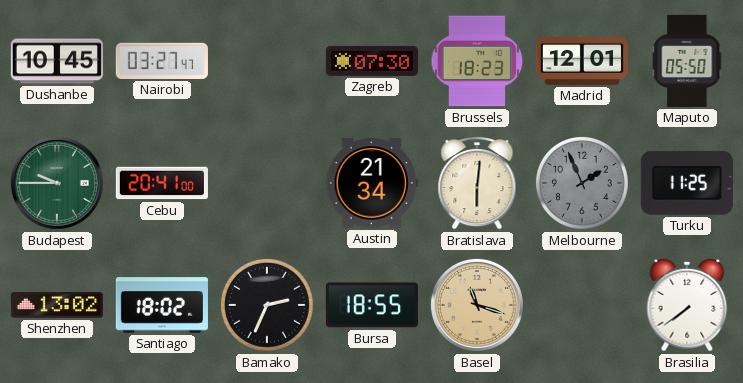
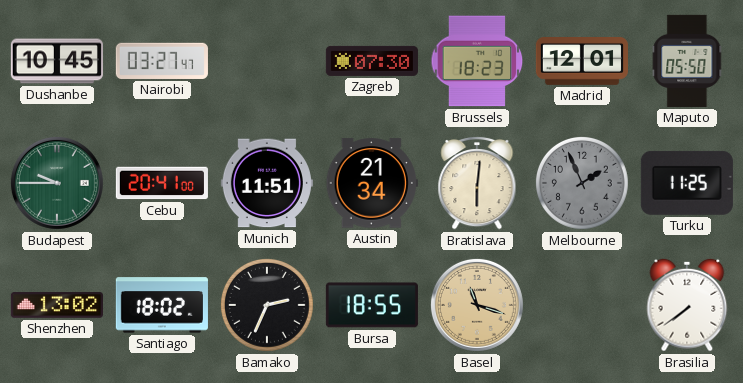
Munich: none -> 11:51
